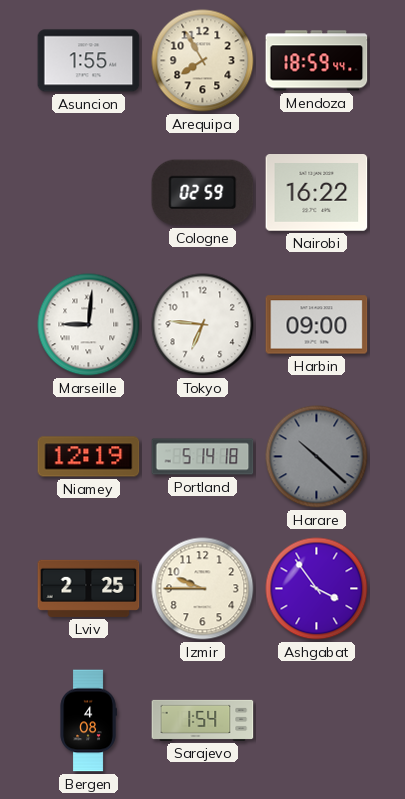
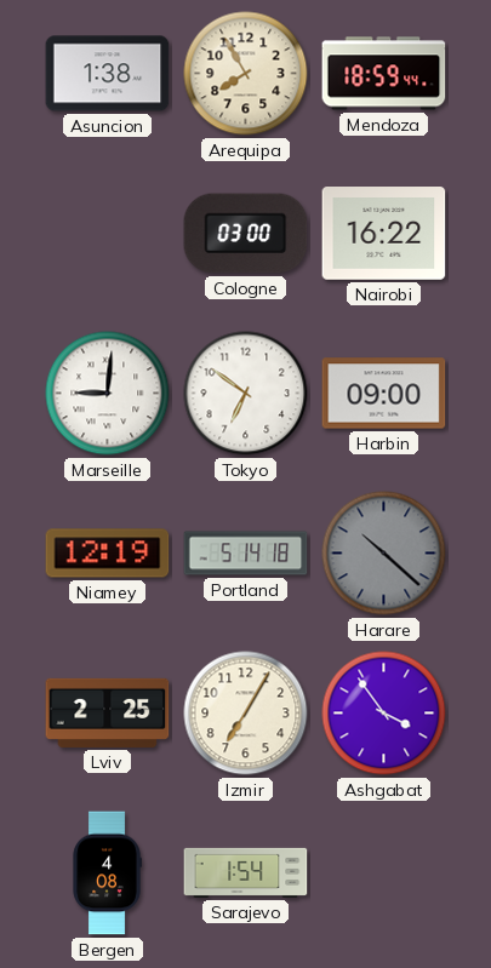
Asuncion: 1:55 -> 1:38
Cologne: 02:59 -> 03:00
Tokyo: 6:46 -> 6:51
Izmir: 9:45 -> 7:05
